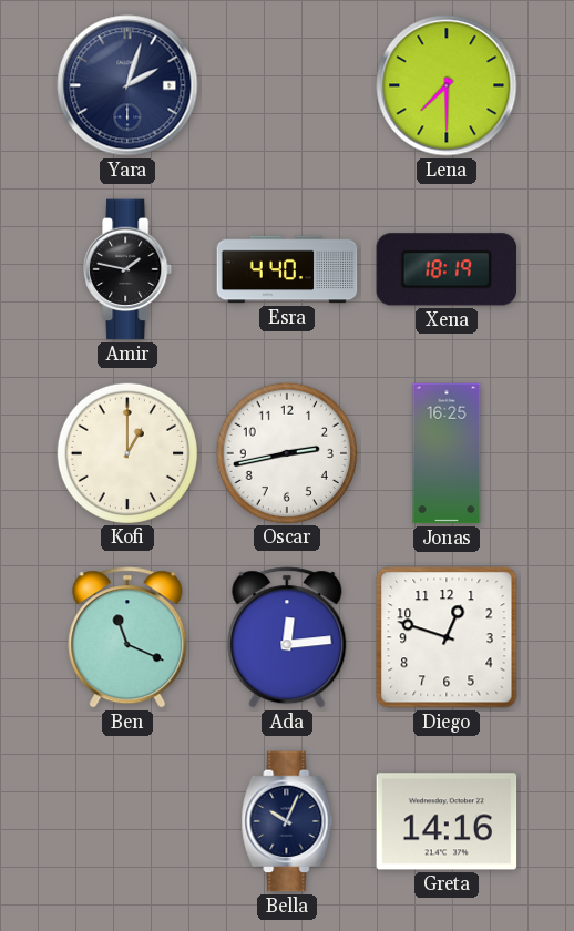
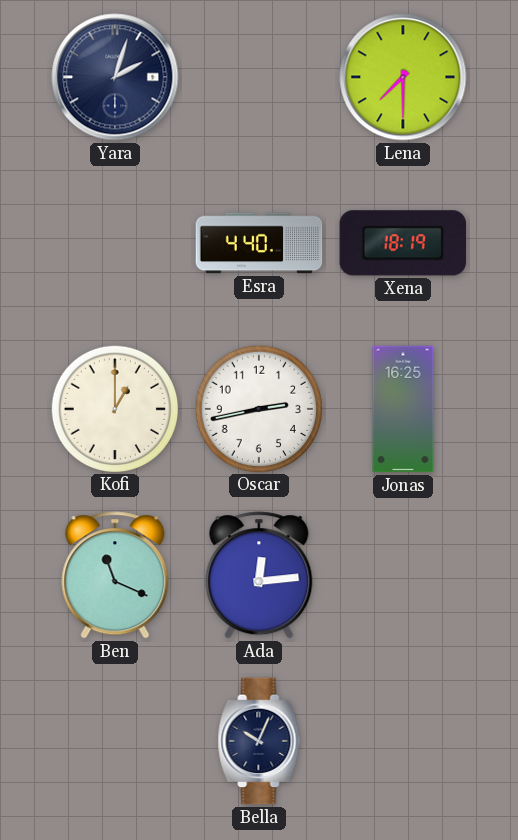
Amir: 1:47 -> none
Diego: 12:48 -> none
Greta: 14:16 -> none
